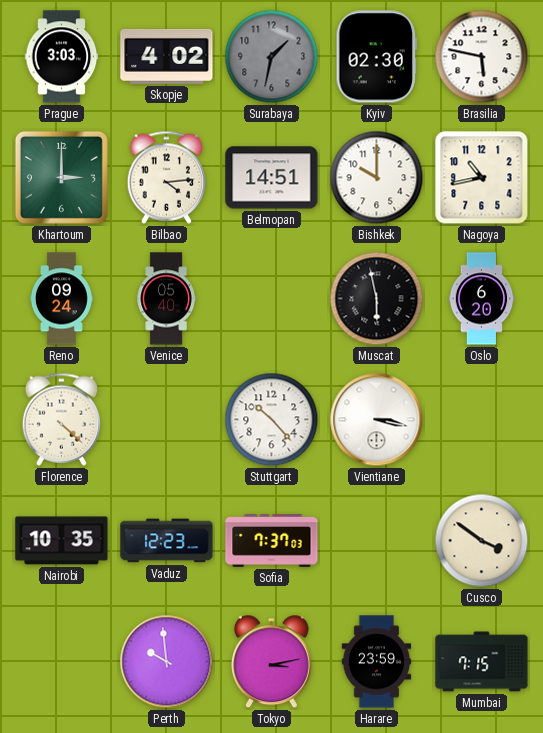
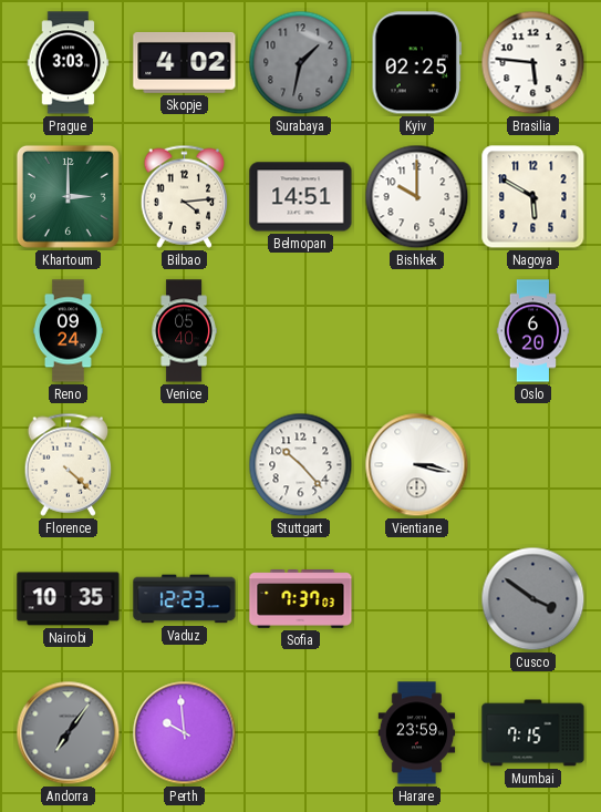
Kyiv: 02:30 -> 02:25
Brasilia: 5:47 -> 5:46
Nagoya: 10:43 -> 5:50
Muscat: 5:58 -> none
Cusco dial: cream -> grey
Andorra: none -> 7:06
Tokyo: 3:13 -> none
